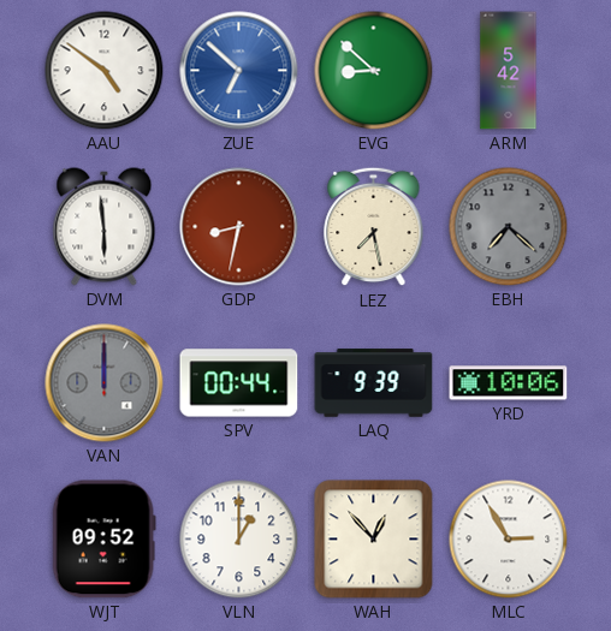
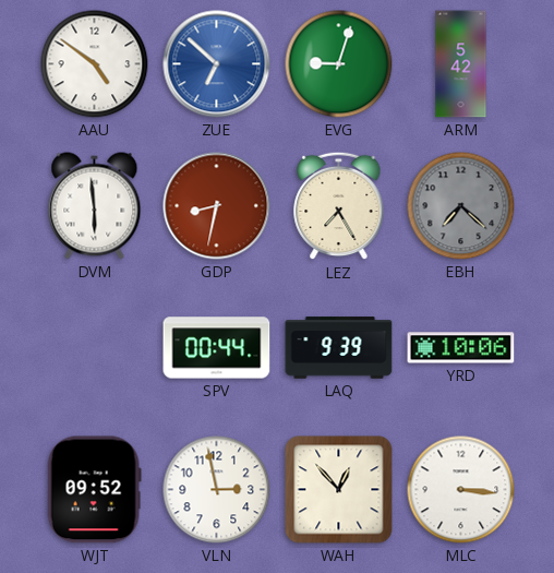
EVG: 8:52 -> 9:03
LEZ: 7:28 -> 7:25
VAN: 12:00 -> none
VLN: 1:00 -> 2:58
MLC: 2:55 -> 3:16
